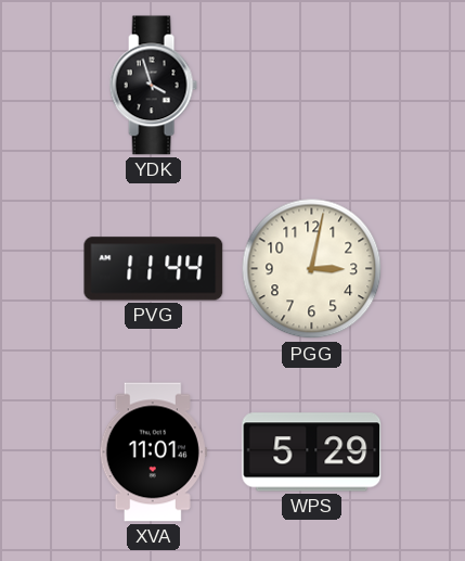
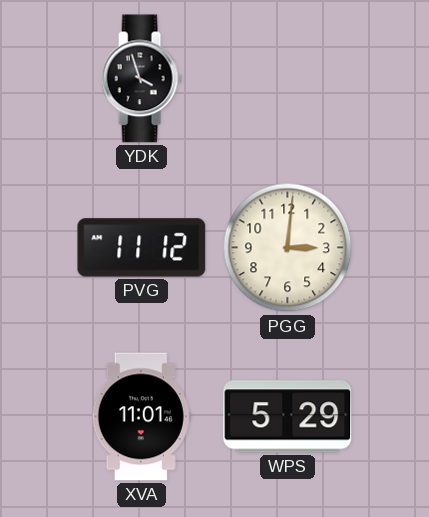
PVG: 11:44 -> 11:12
PGG: 3:02 -> 3:01
